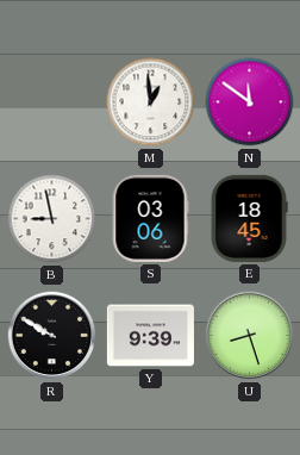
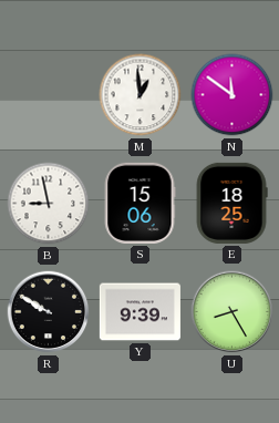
S: 03:06 -> 15:06
E: 18:45 -> 18:25
U: 8:27 -> 8:25
